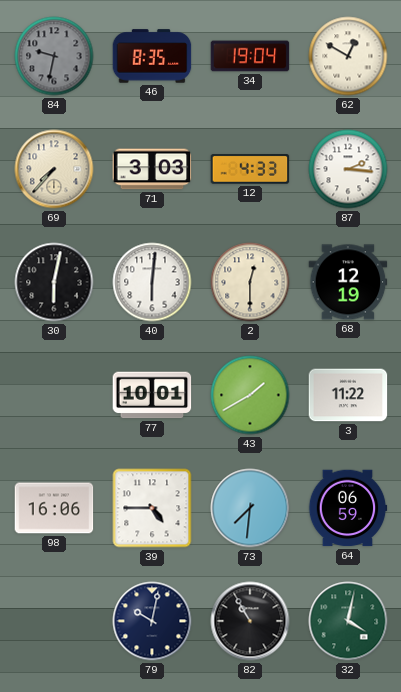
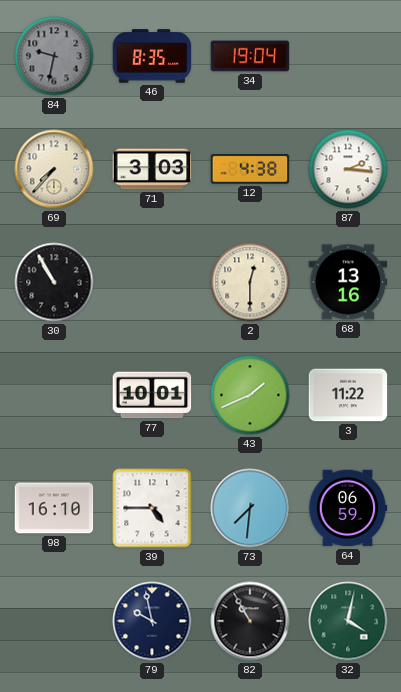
62: 12:50 -> none
12: 4:33 -> 4:38
30: 6:02 -> 10:55
40: 6:01 -> none
68: 12:19 -> 13:16
43: 1:40 -> 1:41
98: 16:06 -> 16:10
79: 10:02 -> 9:58
